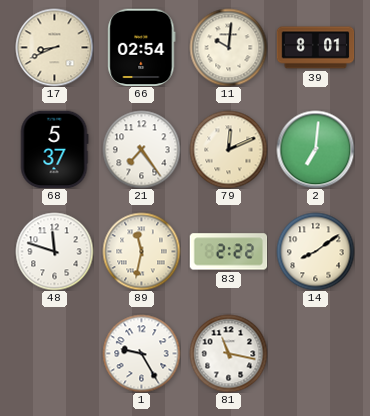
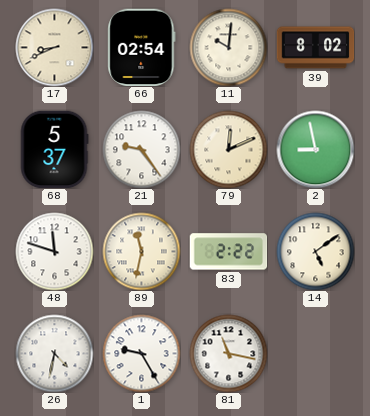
39: 8:01 -> 8:02
21: 7:24 -> 9:24
2: 7:01 -> 8:58
14: 8:09 -> 5:09
26: none -> 4:32
